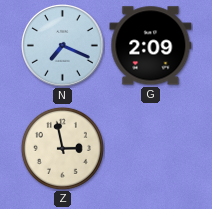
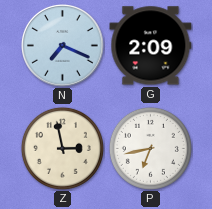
P: none -> 6:43
